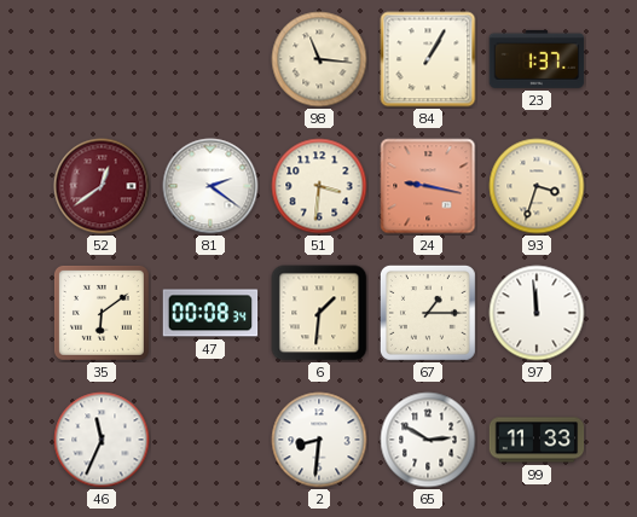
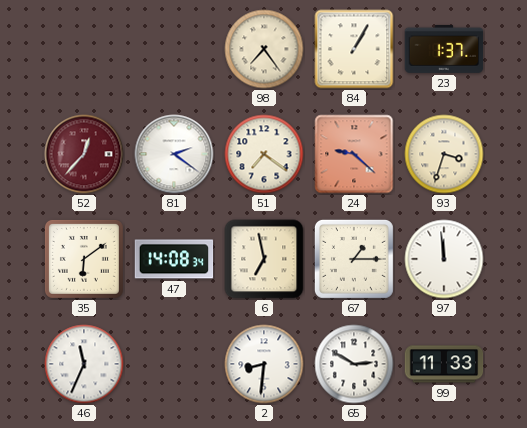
98: 11:16 -> 7:24
52: 12:39 -> 12:37
51: 3:31 -> 7:21
24: 9:17 -> 9:22
47: 00:08 -> 14:08
6: 1:31 -> 6:58
